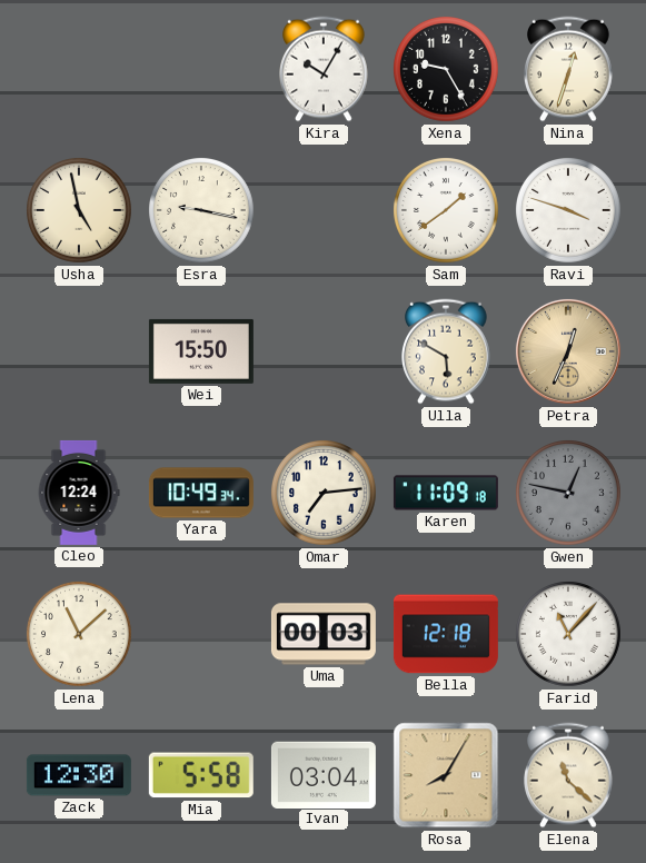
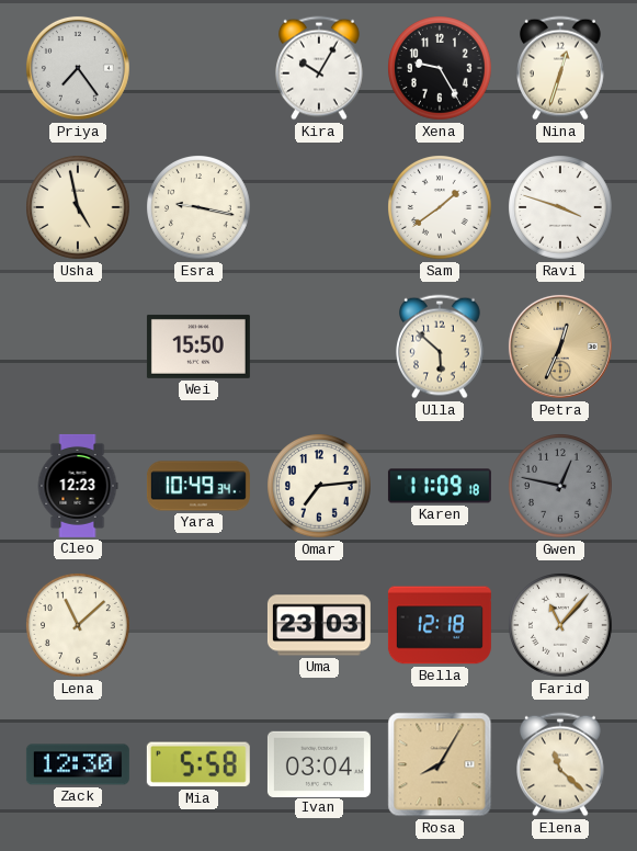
Priya: none -> 7:24
Ulla: 5:50 -> 5:52
Cleo: 12:24 -> 12:23
Uma: 00:03 -> 23:03
